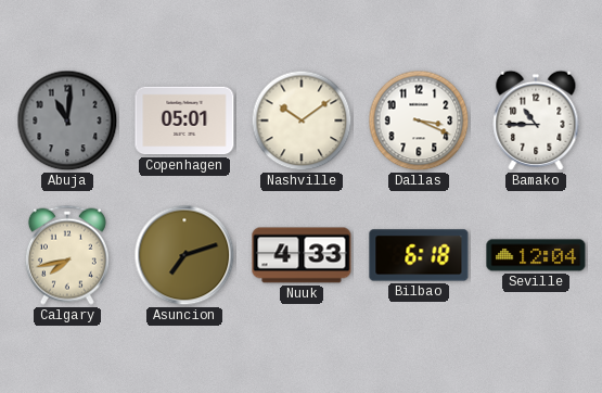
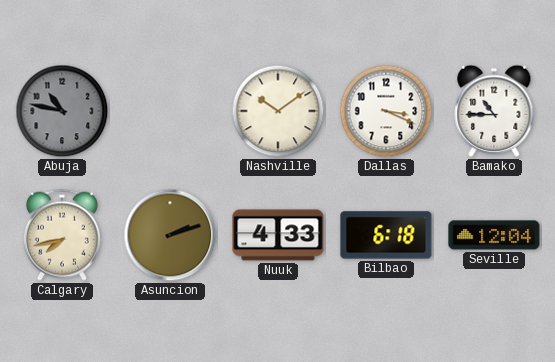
Abuja: 11:01 -> 10:47
Copenhagen: 05:01 -> none
Asuncion: 7:12 -> 2:12
